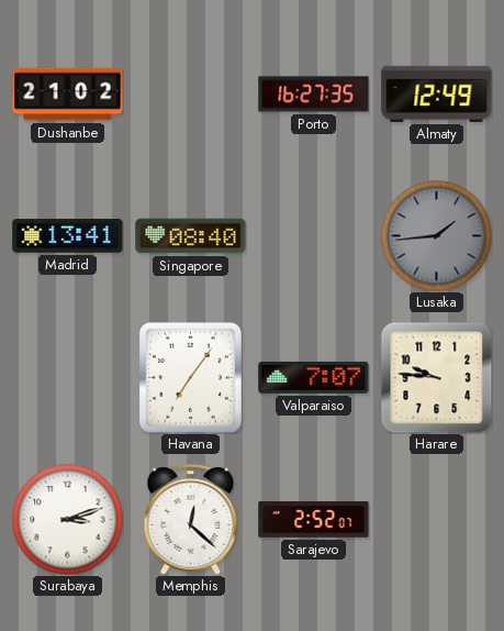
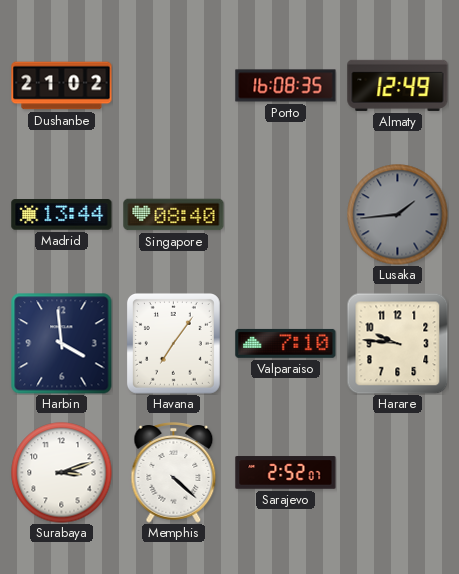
Porto: 16:27 -> 16:08
Madrid: 13:41 -> 13:44
Harbin: none -> 3:59
Valparaiso: 7:07 -> 7:10
Memphis: 12:22 -> 4:22
